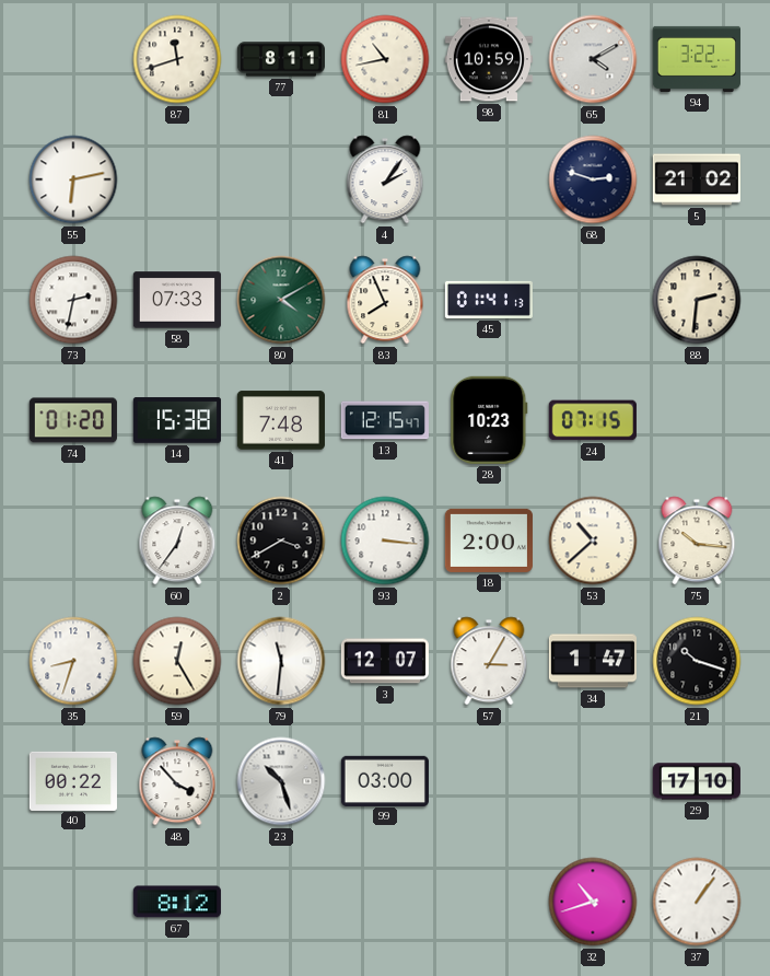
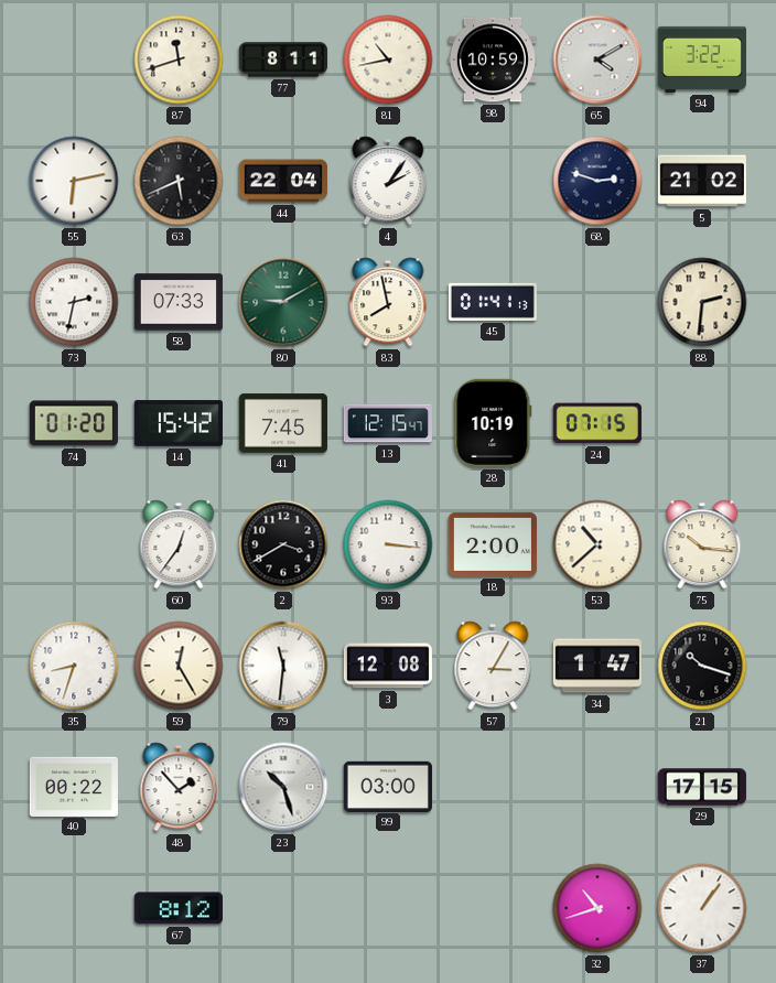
63: none -> 5:41
44: none -> 22:04
80: 4:10 -> 9:10
83: 7:56 -> 7:58
14: 15:38 -> 15:42
41: 7:48 -> 7:45
28: 10:23 -> 10:19
3: 12:07 -> 12:08
48: 3:53 -> 1:53
29: 17:10 -> 17:15
